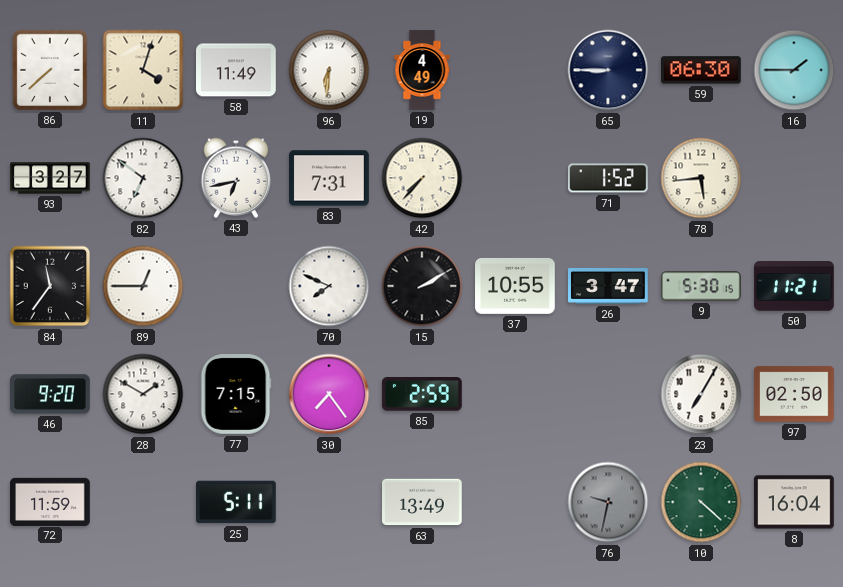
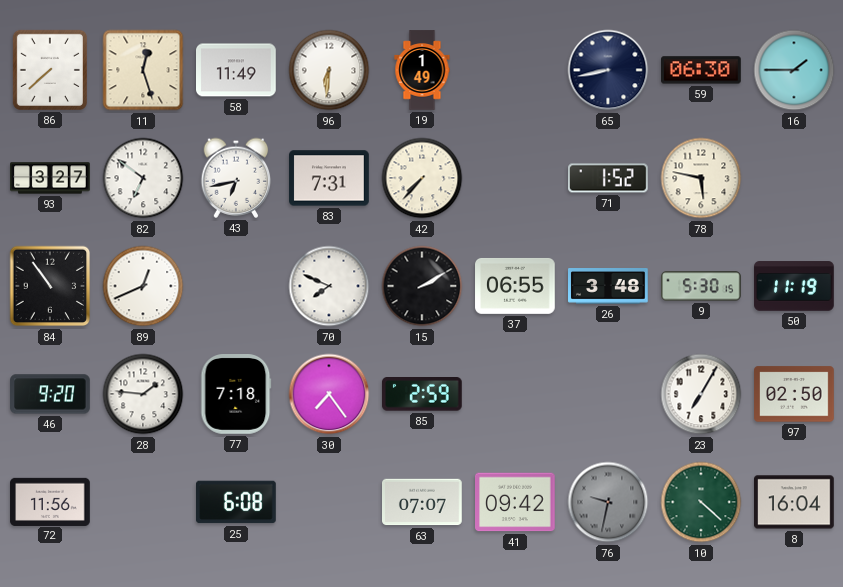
11: 4:03 -> 12:27
19: 4:49 -> 1:49
65: 8:45 -> 8:43
78: 5:44 -> 5:47
84: 11:36 -> 10:54
89: 12:45 -> 12:41
37: 10:55 -> 06:55
26: 3:47 -> 3:48
50: 11:21 -> 11:19
28: 1:50 -> 1:46
77: 7:15 -> 7:18
72: 11:59 -> 11:56
25: 5:11 -> 6:08
63: 13:49 -> 07:07
41: none -> 09:42
